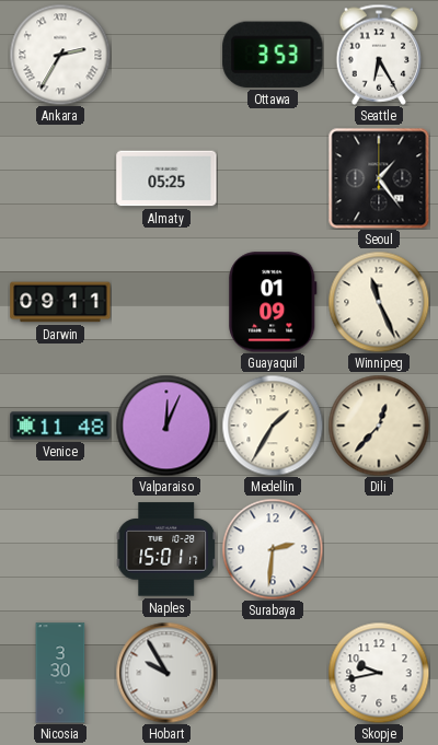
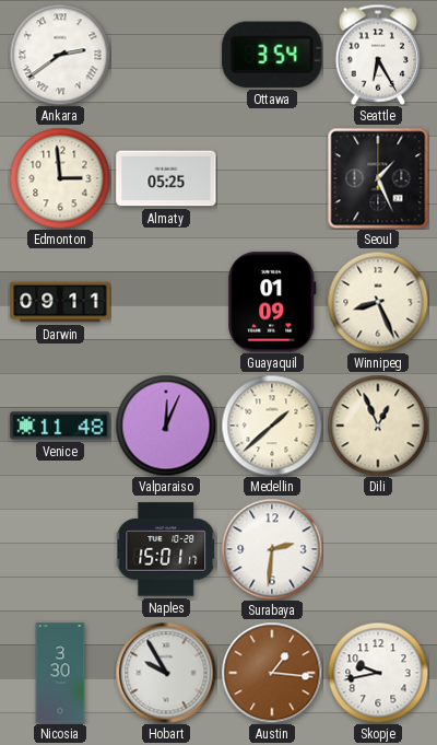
Ankara: 2:35 -> 2:39
Ottawa: 3:53 -> 3:54
Edmonton: none -> 2:59
Seoul: 1:24 -> 1:26
Winnipeg: 11:26 -> 8:26
Medellin: 1:35 -> 1:38
Dili: 12:37 -> 12:56
Austin: none -> 1:16
